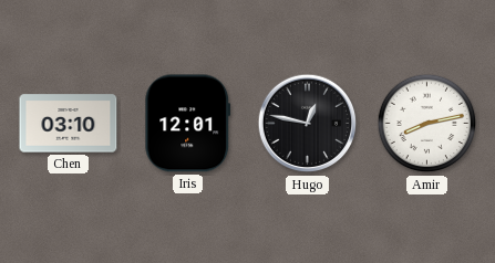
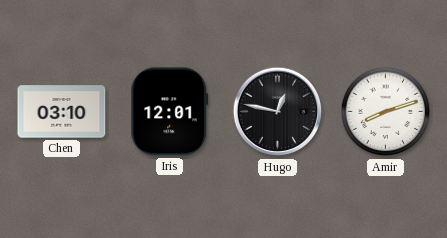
Amir: 8:13 -> 8:12
